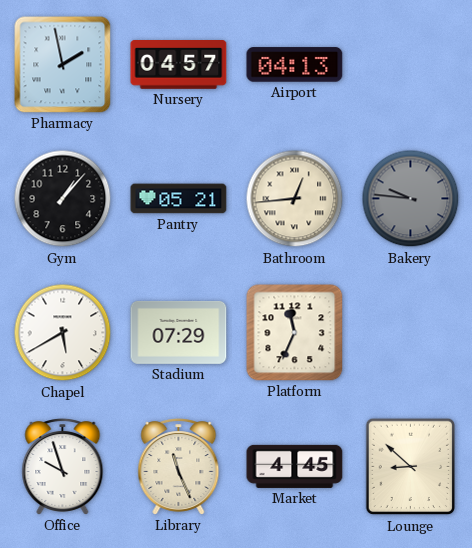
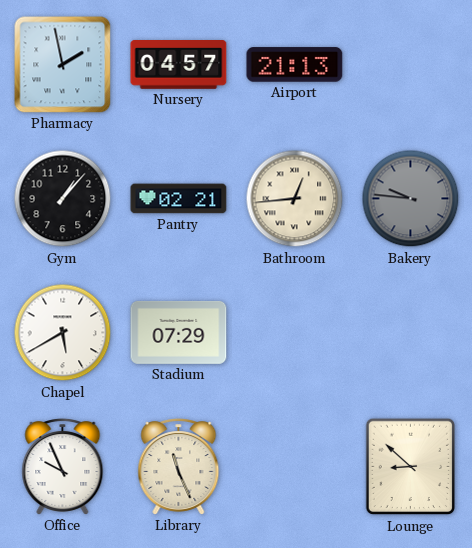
Airport: 04:13 -> 21:13
Pantry: 05:21 -> 02:21
Platform: 11:34 -> none
Office: 9:57 -> 9:56
Market: 4:45 -> none
